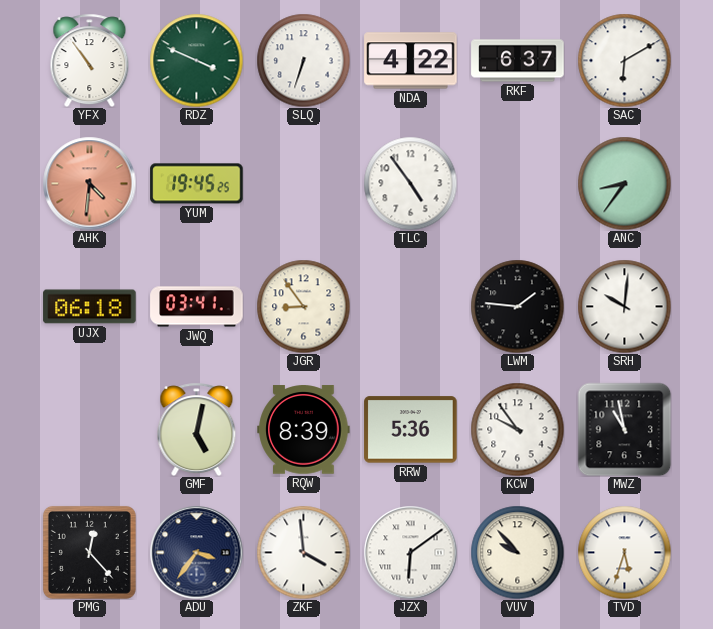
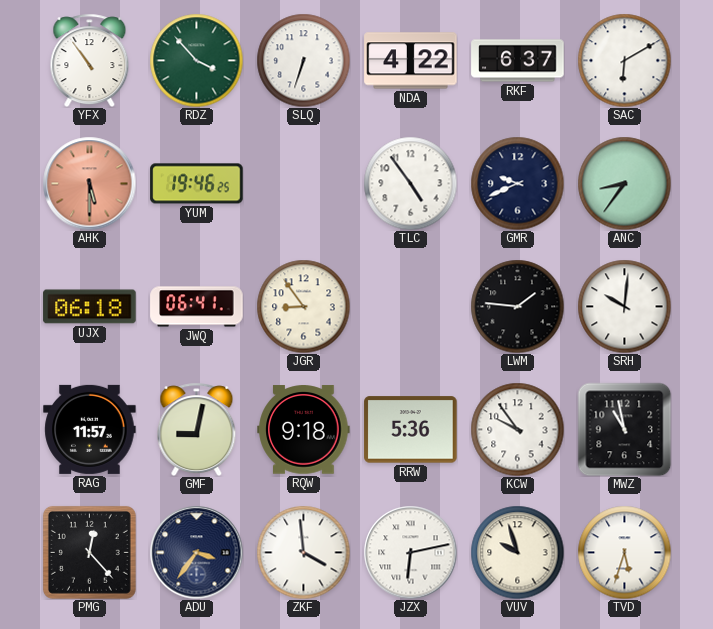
RDZ: 3:49 -> 3:53
AHK: 4:31 -> 5:30
YUM: 19:45 -> 19:46
GMR: none -> 9:41
JWQ: 03:41 -> 06:41
RAG: none -> 11:57
GMF: 5:02 -> 9:02
RQW: 8:39 -> 9:18
JZX: 6:09 -> 6:13
VUV: 9:53 -> 9:57
